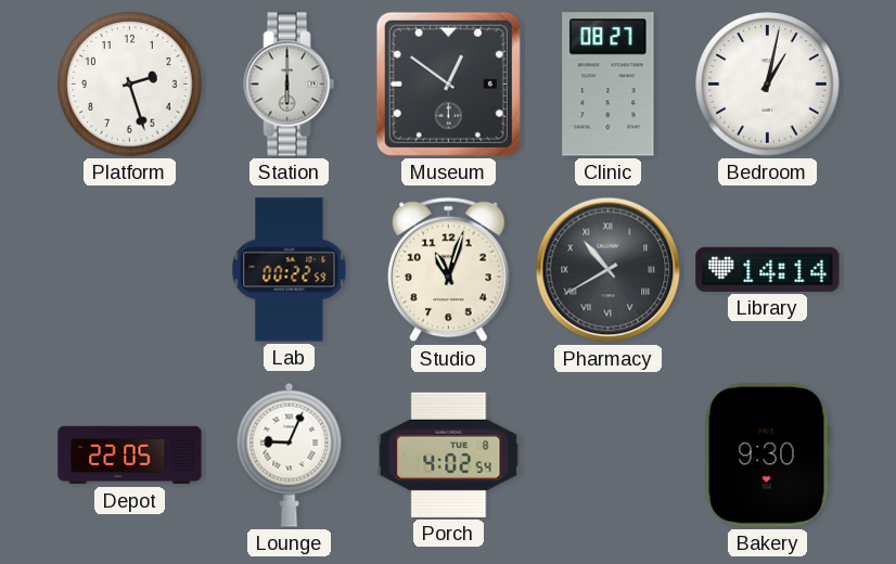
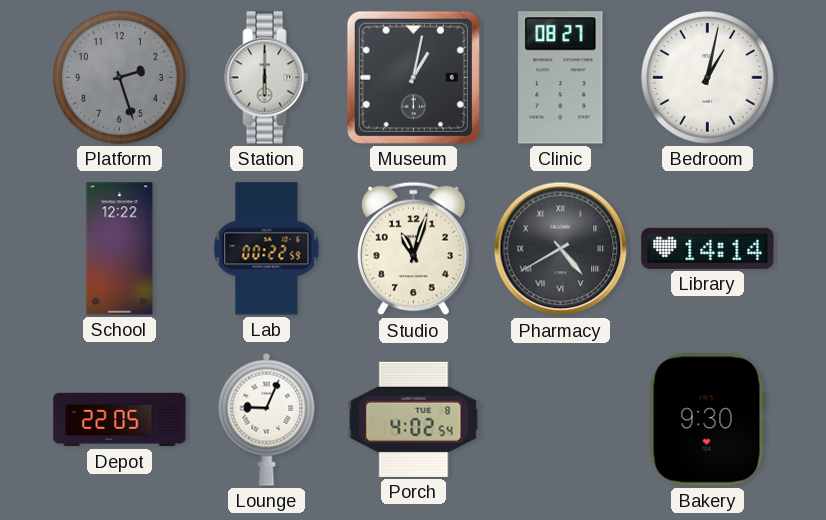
Platform dial: white -> grey
Museum: 12:51 -> 1:02
School: none -> 12:22
Pharmacy: 10:40 -> 4:40
